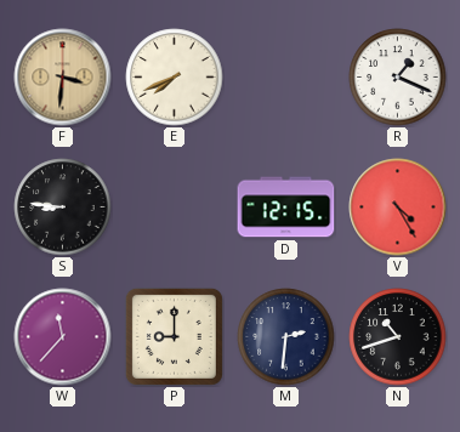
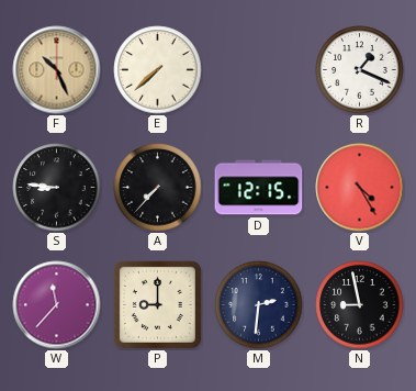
F: 3:31 -> 10:26
E: 7:41 -> 7:38
A: none -> 7:37
N: 10:42 -> 8:58
